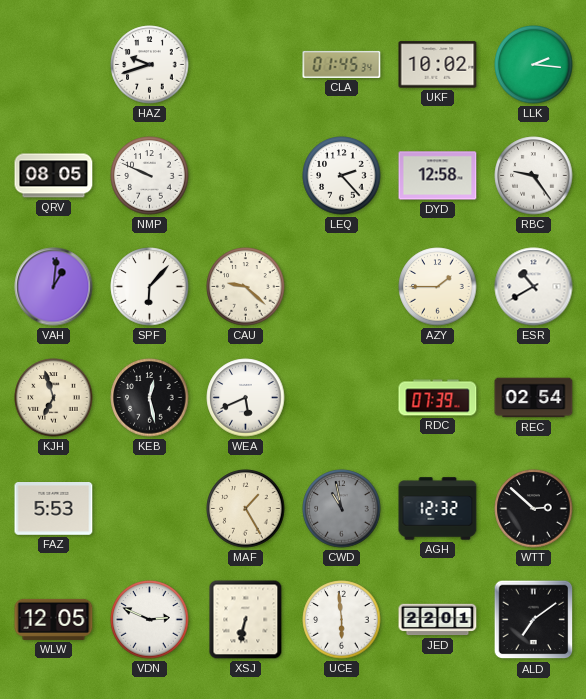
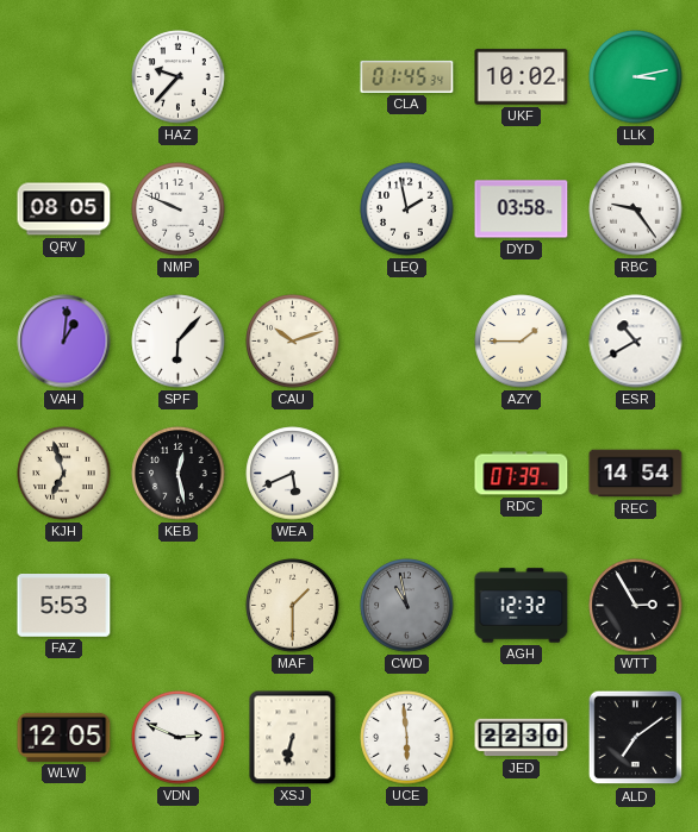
HAZ: 9:42 -> 9:37
LLK: 2:16 -> 3:13
LEQ: 2:23 -> 1:58
DYD: 12:58 -> 03:58
CAU: 9:22 -> 10:12
REC: 02:54 -> 14:54
MAF: 1:25 -> 1:30
WTT: 2:52 -> 2:55
JED: 22:01 -> 22:30
